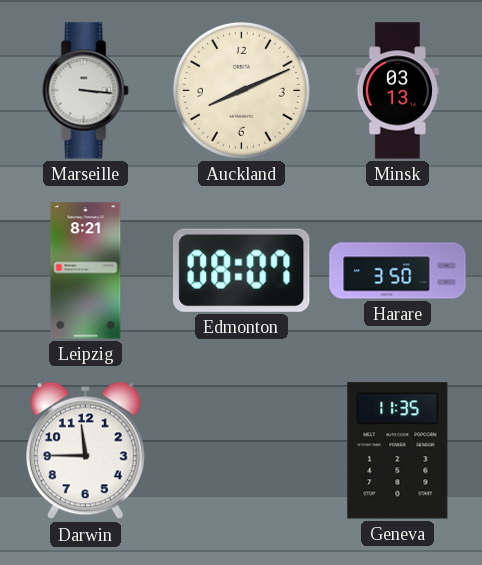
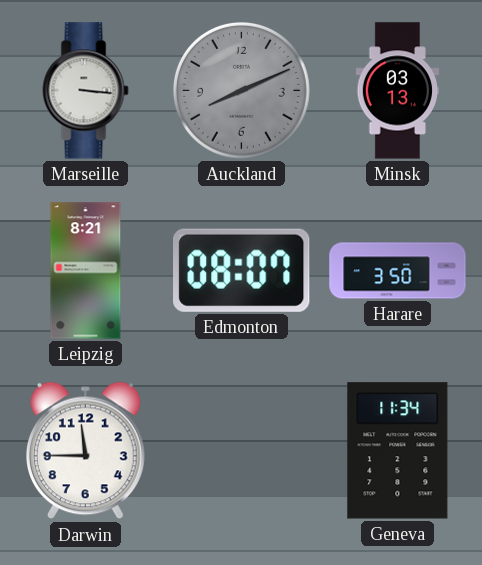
Auckland dial: cream -> grey
Geneva: 11:35 -> 11:34
